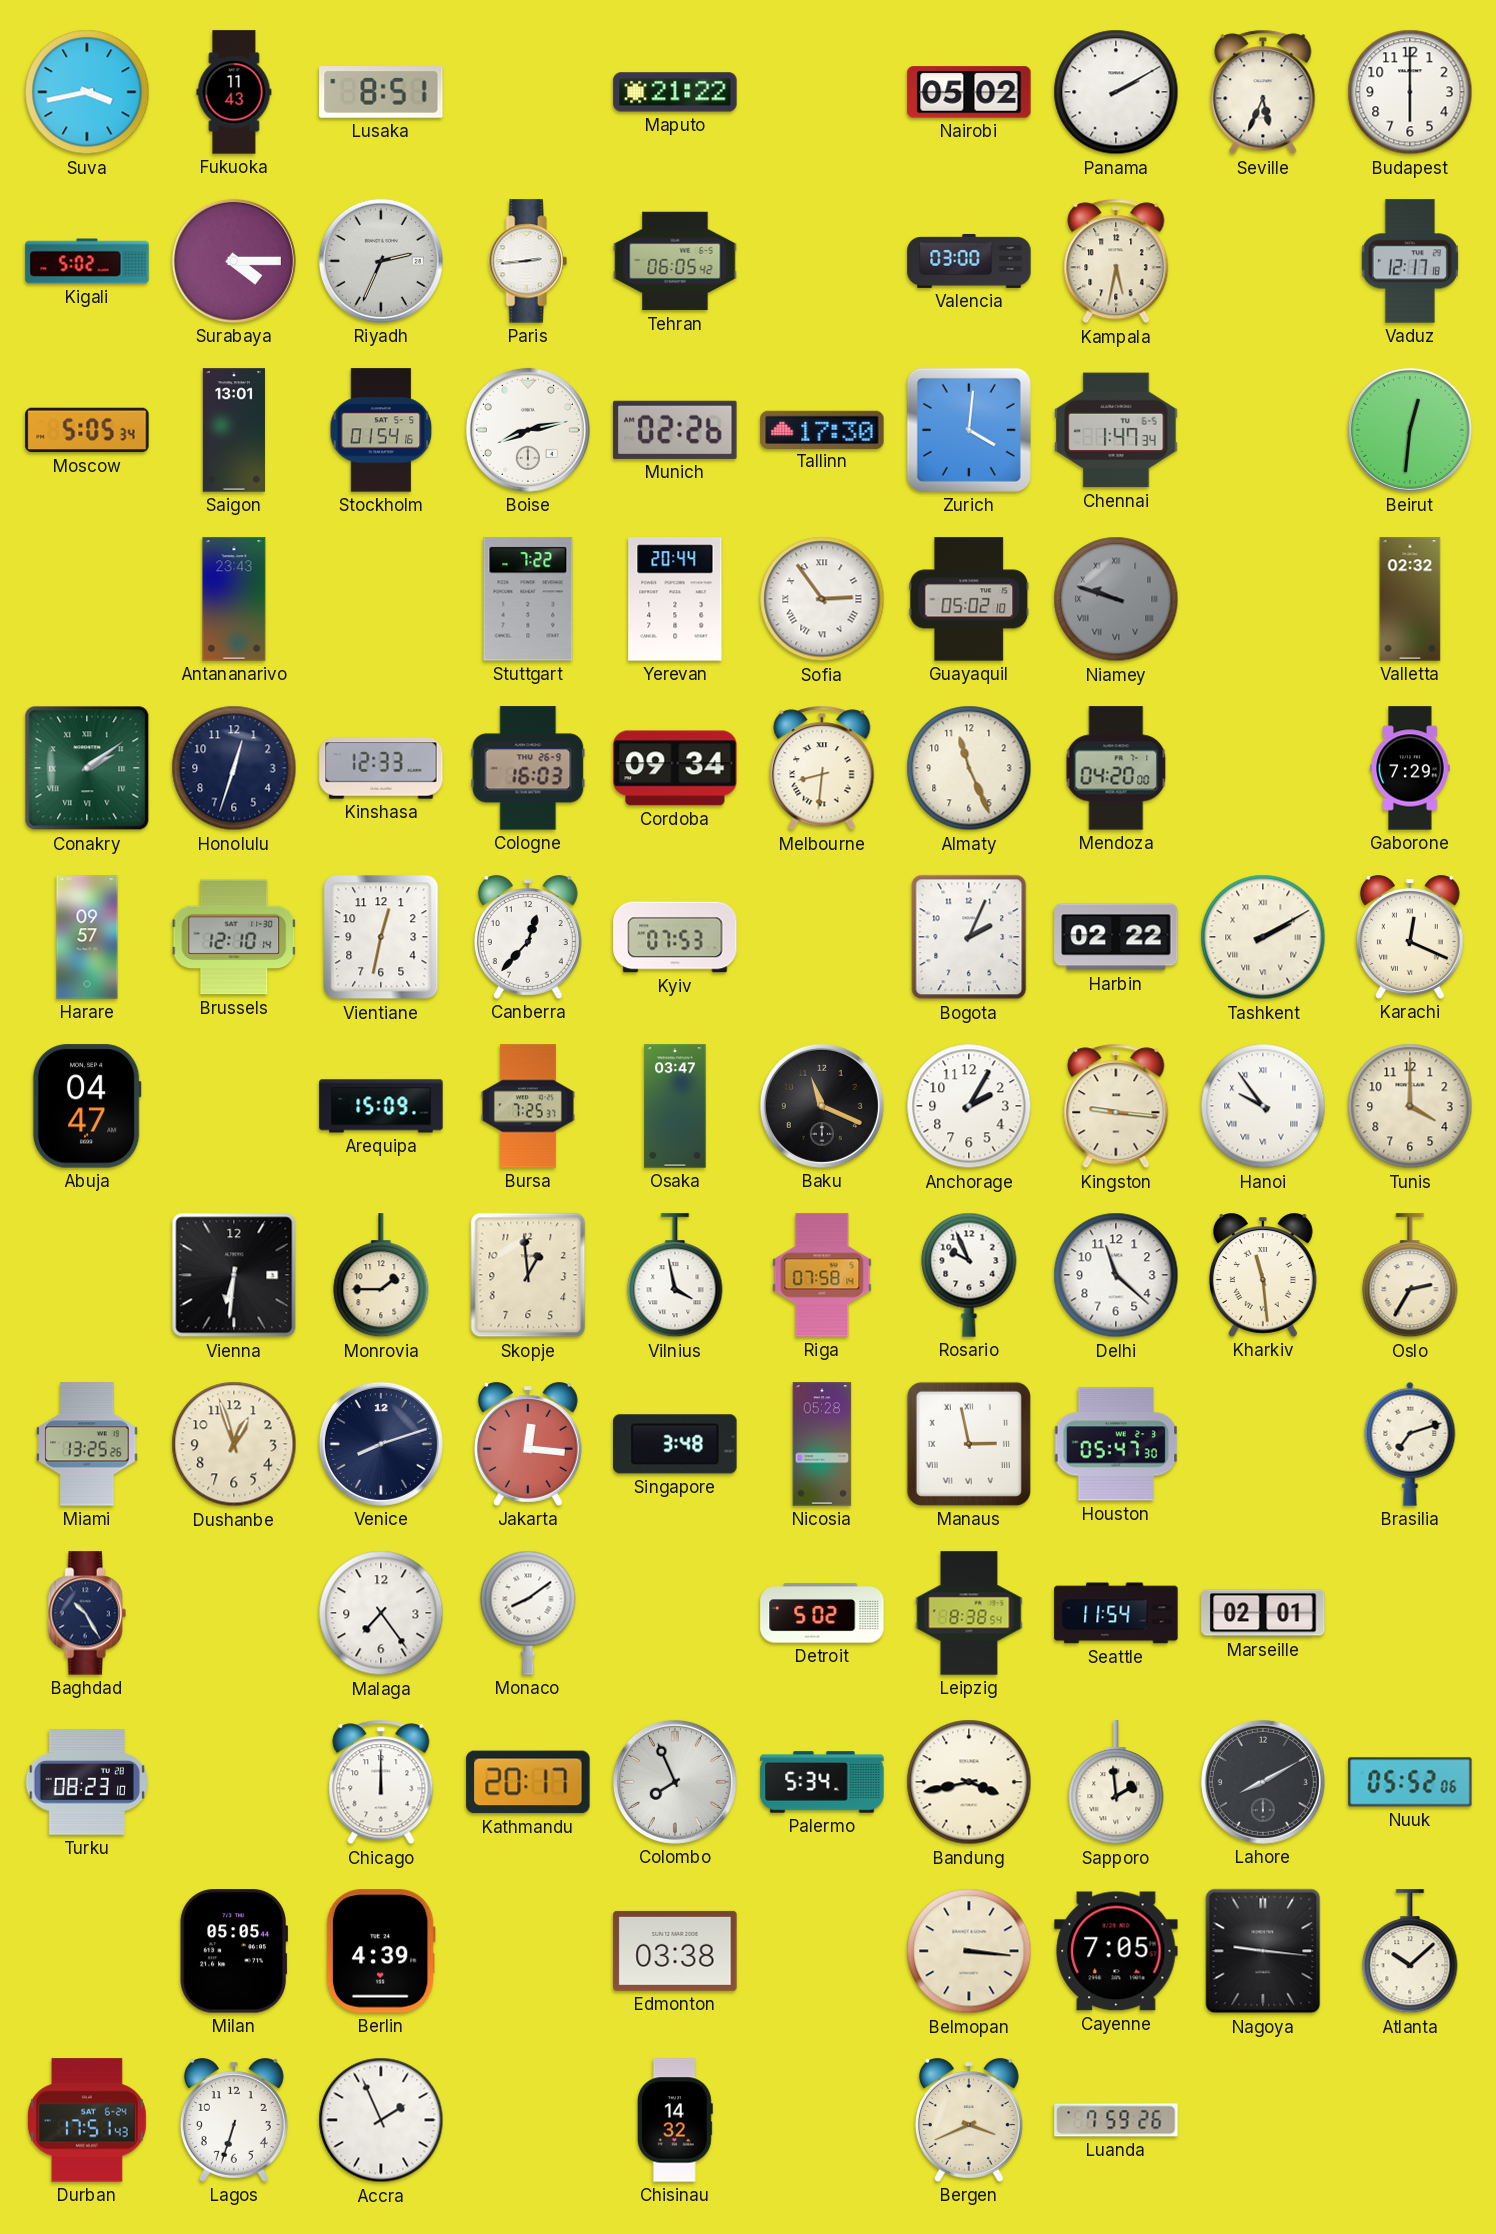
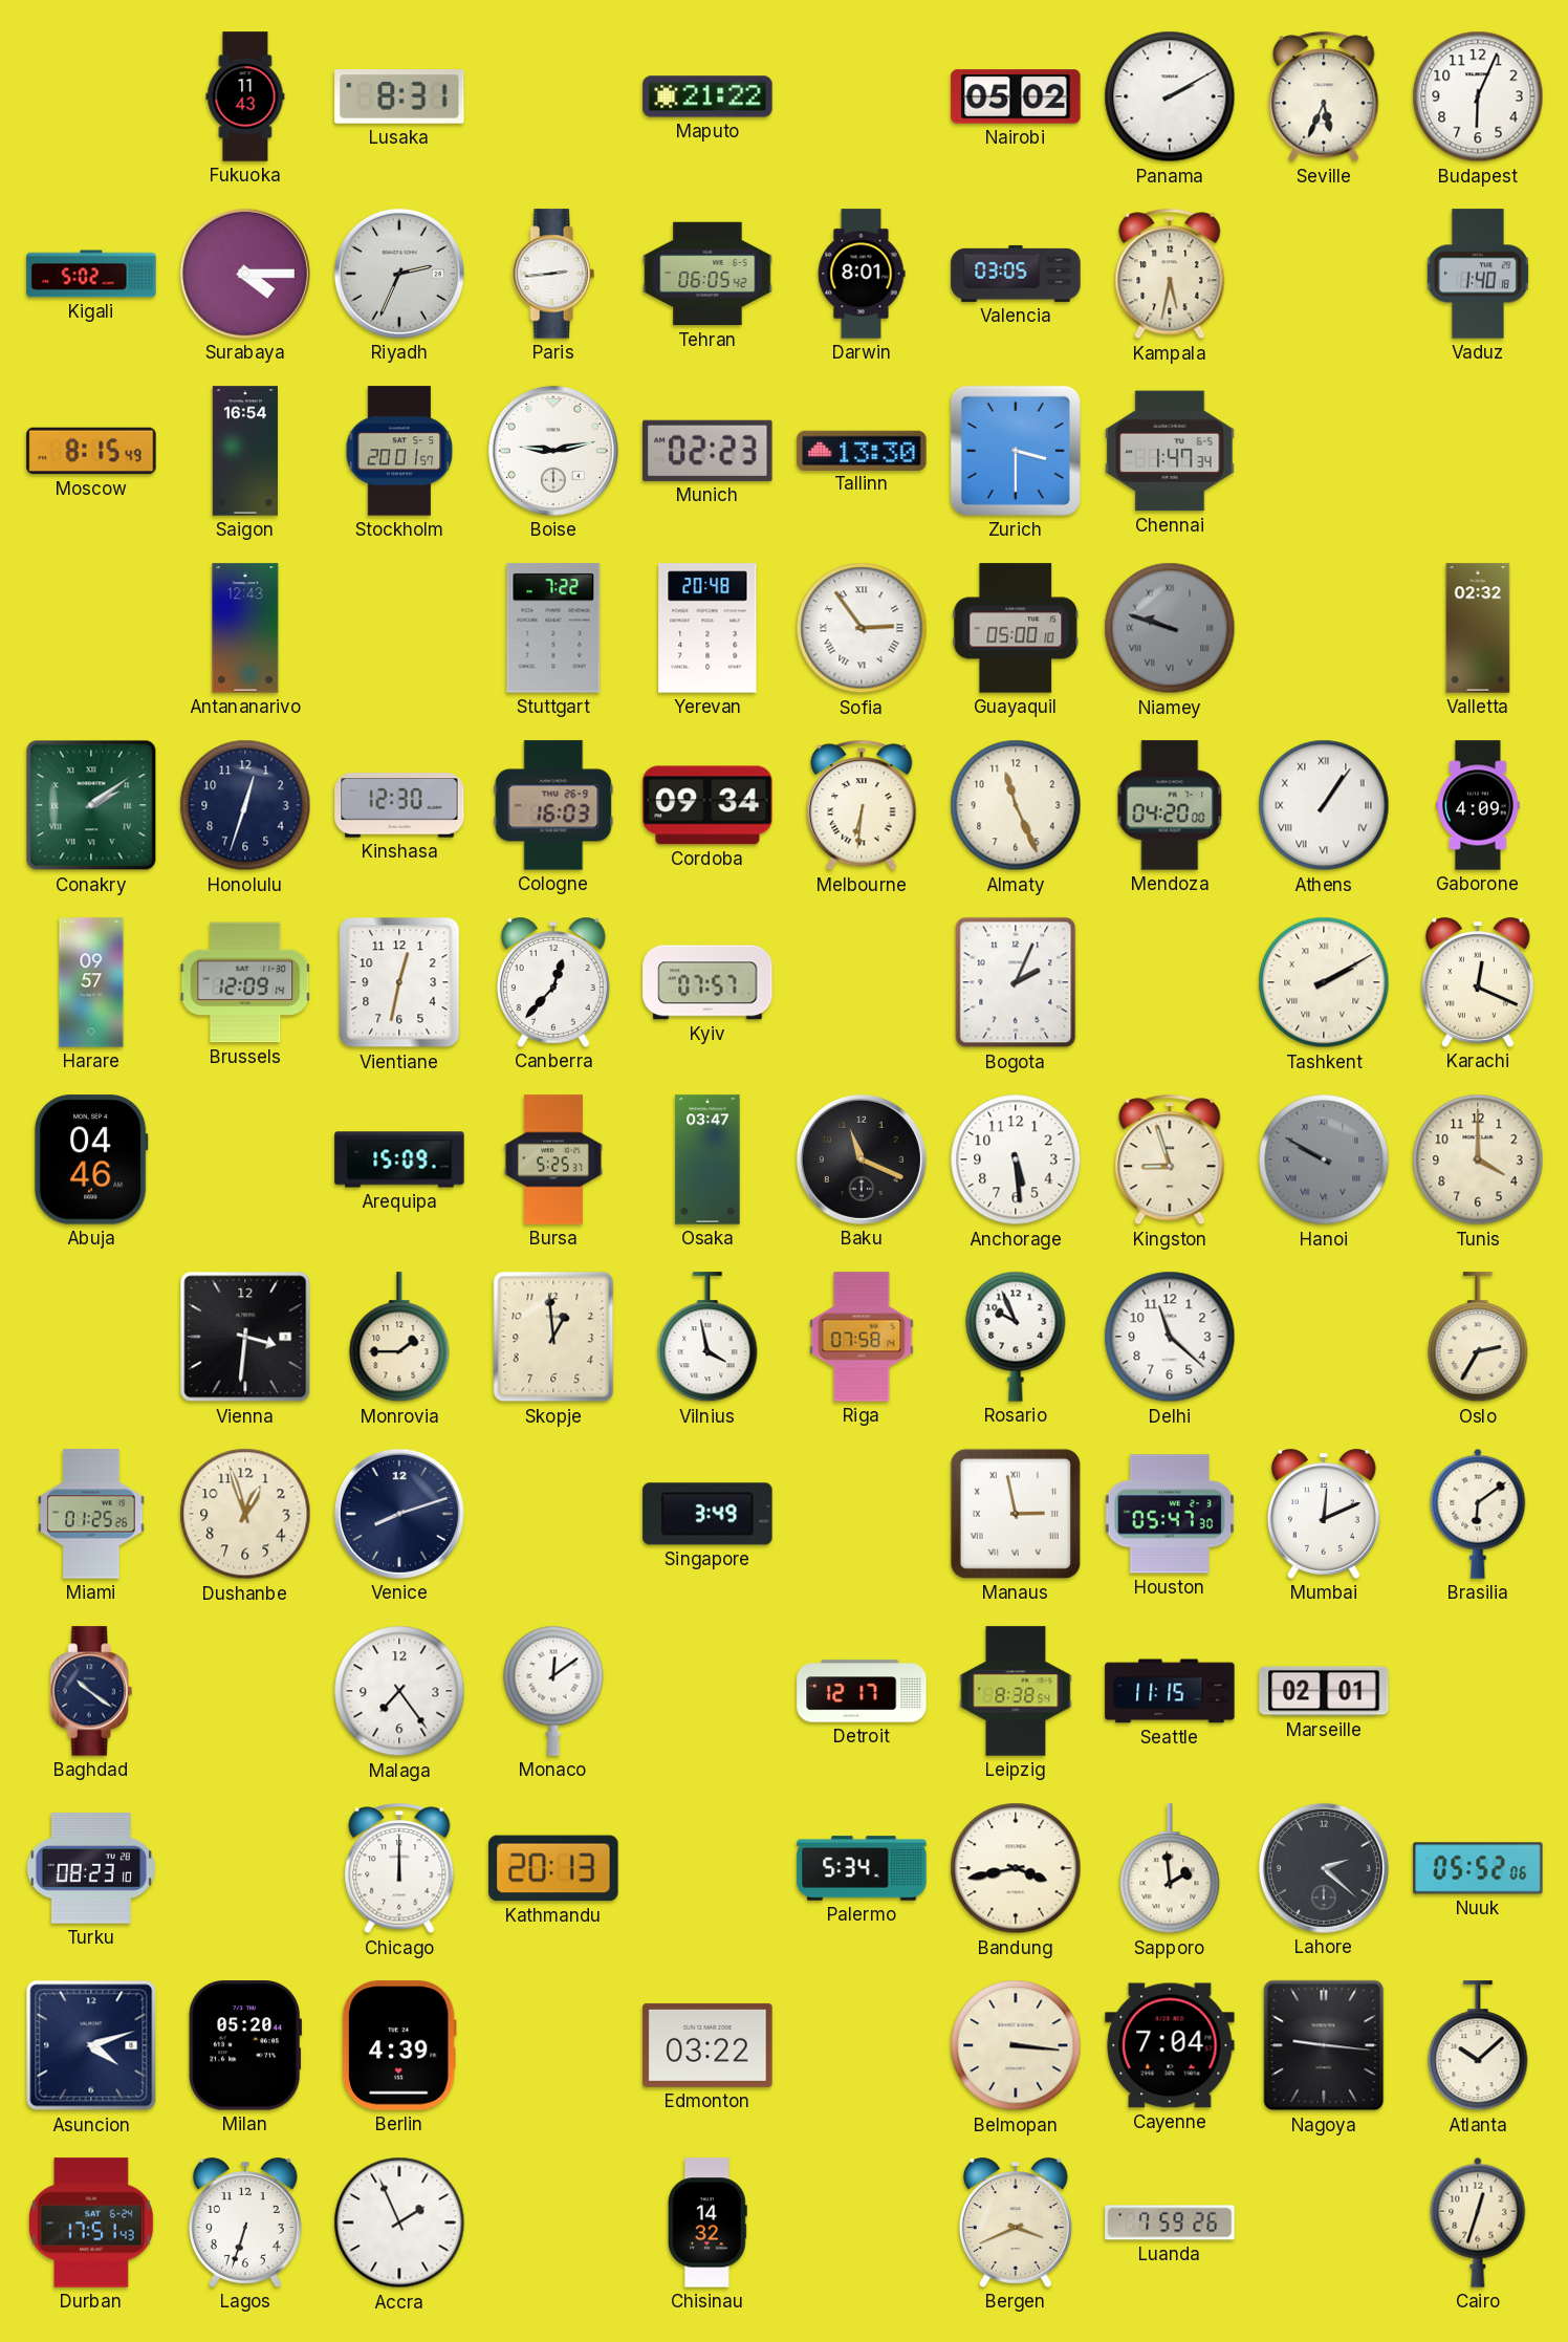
Suva: 3:43 -> none
Lusaka: 8:51 -> 8:31
Budapest: 6:00 -> 6:04
Darwin: none -> 8:01
Valencia: 03:00 -> 03:05
Vaduz: 12:17 -> 1:40
Moscow: 5:05 -> 8:15
Saigon: 13:01 -> 16:54
Stockholm: 01:54 -> 20:01
Boise: 8:13 -> 9:13
Munich: 02:26 -> 02:23
Tallinn: 17:30 -> 13:30
Zurich: 4:01 -> 3:30
Beirut: 12:31 -> none
Antananarivo: 23:43 -> 12:43
Yerevan: 20:44 -> 20:48
Guayaquil: 05:02 -> 05:00
Kinshasa: 12:33 -> 12:30
Melbourne: 8:31 -> 6:31
Athens: none -> 1:06
Gaborone: 7:29 -> 4:09
Brussels: 12:10 -> 12:09
Kyiv: 07:53 -> 07:57
Harbin: 02:22 -> none
Abuja: 04:47 -> 04:46
Bursa: 7:25 -> 5:25
Anchorage: 2:05 -> 5:29
Kingston: 9:16 -> 8:57
Hanoi: 9:54 -> 9:50
Hanoi dial: white -> grey
Vienna: 6:31 -> 3:31
Kharkiv: 11:29 -> none
Miami: 13:25 -> 01:25
Jakarta: 12:16 -> none
Singapore: 3:48 -> 3:49
Nicosia: 05:28 -> none
Mumbai: none -> 12:11
Brasilia: 7:12 -> 6:09
Baghdad: 10:25 -> 10:21
Monaco: 8:09 -> 12:09
Detroit: 5:02 -> 12:17
Seattle: 11:54 -> 11:15
Kathmandu: 20:17 -> 20:13
Colombo: 7:56 -> none
Lahore: 8:10 -> 2:22
Asuncion: none -> 4:12
Milan: 05:05 -> 05:20
Edmonton: 03:38 -> 03:22
Cayenne: 7:05 -> 7:04
Cairo: none -> 12:33
